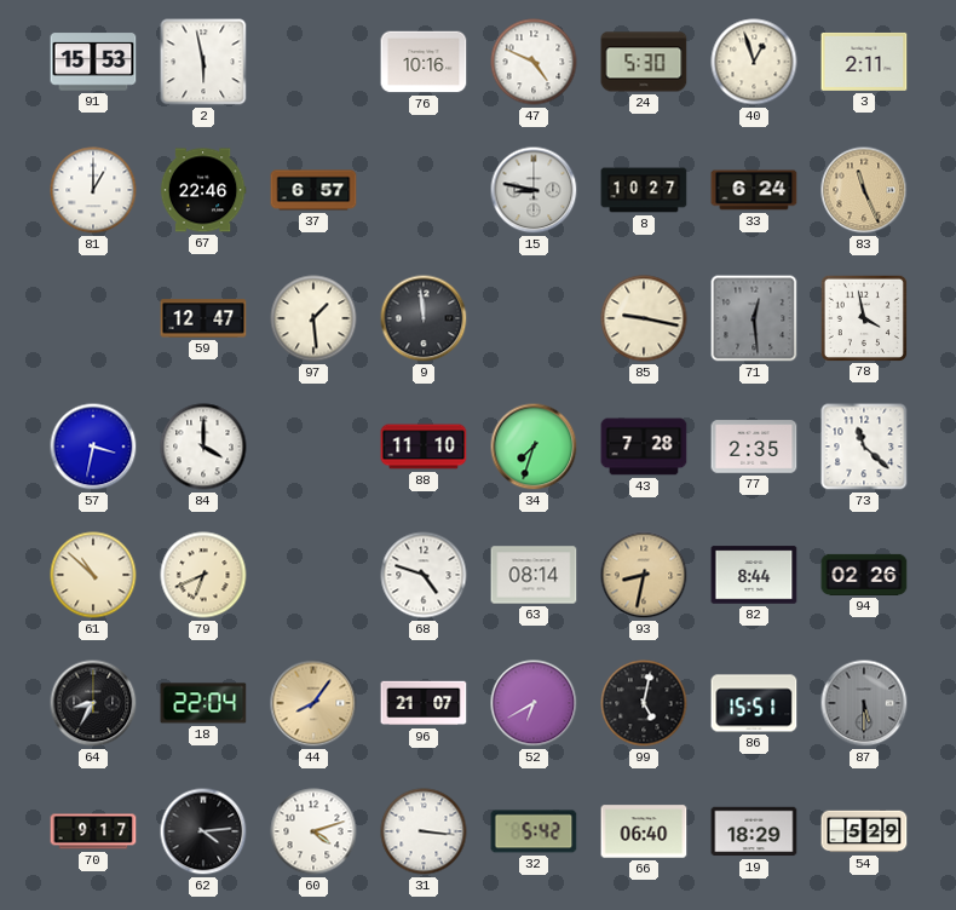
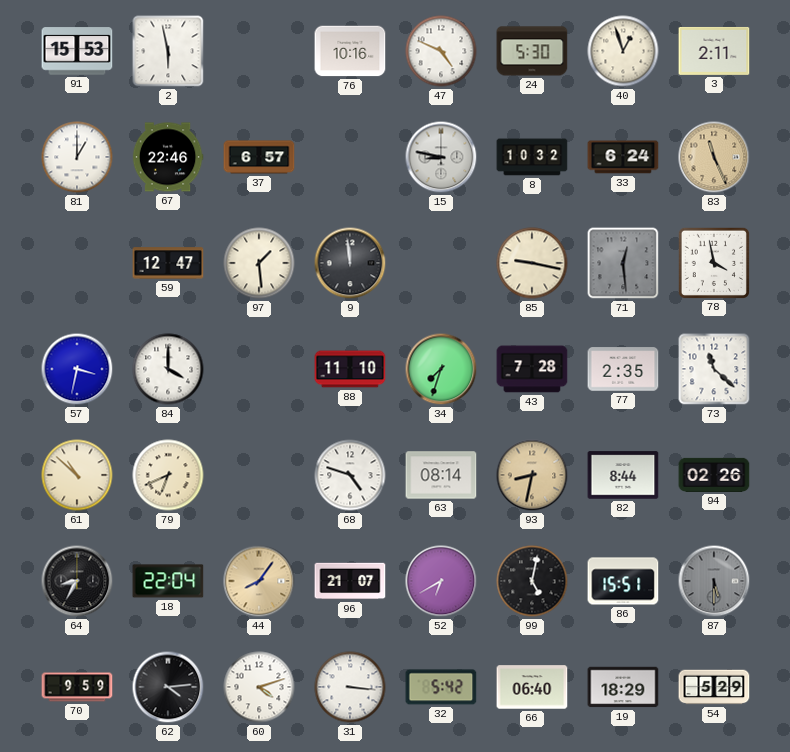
8: 10:27 -> 10:32
70: 9:17 -> 9:59
